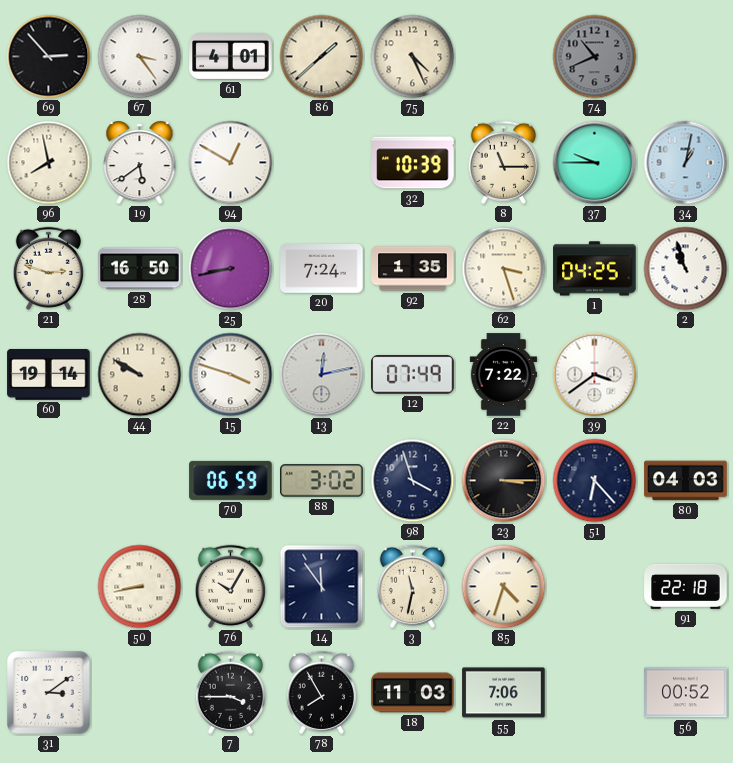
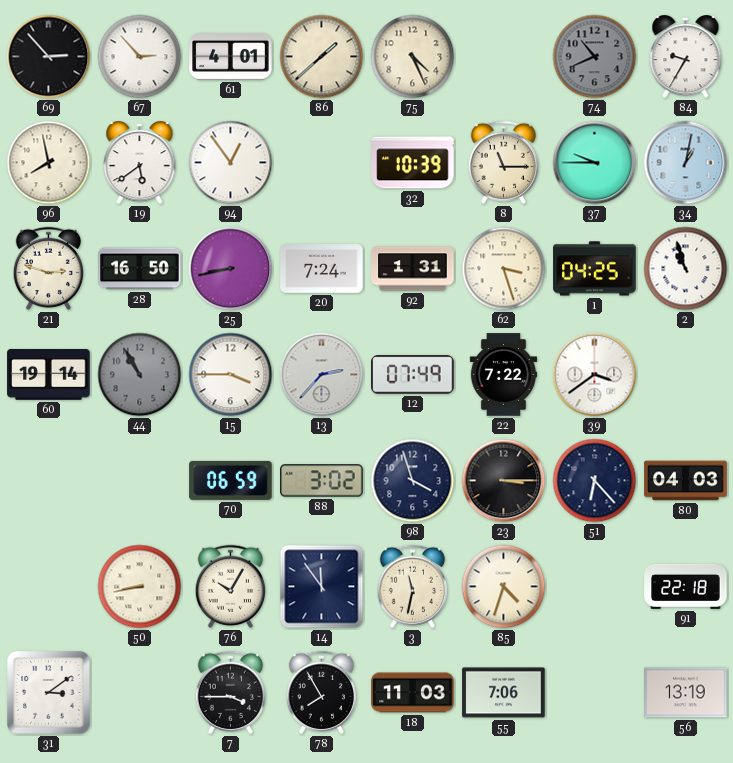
67: 3:24 -> 2:53
84: none -> 9:35
94: 12:50 -> 12:54
92: 1:35 -> 1:31
44: 9:50 -> 10:55
44 dial: cream -> grey
15: 3:48 -> 3:45
13: 12:13 -> 2:37
56: 00:52 -> 13:19
